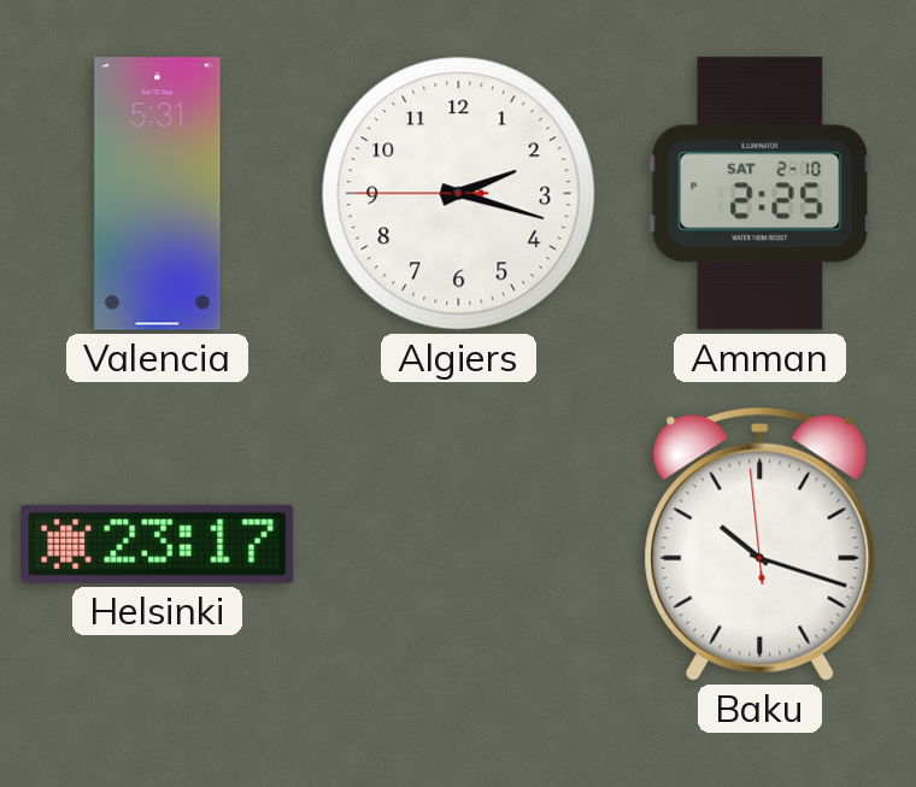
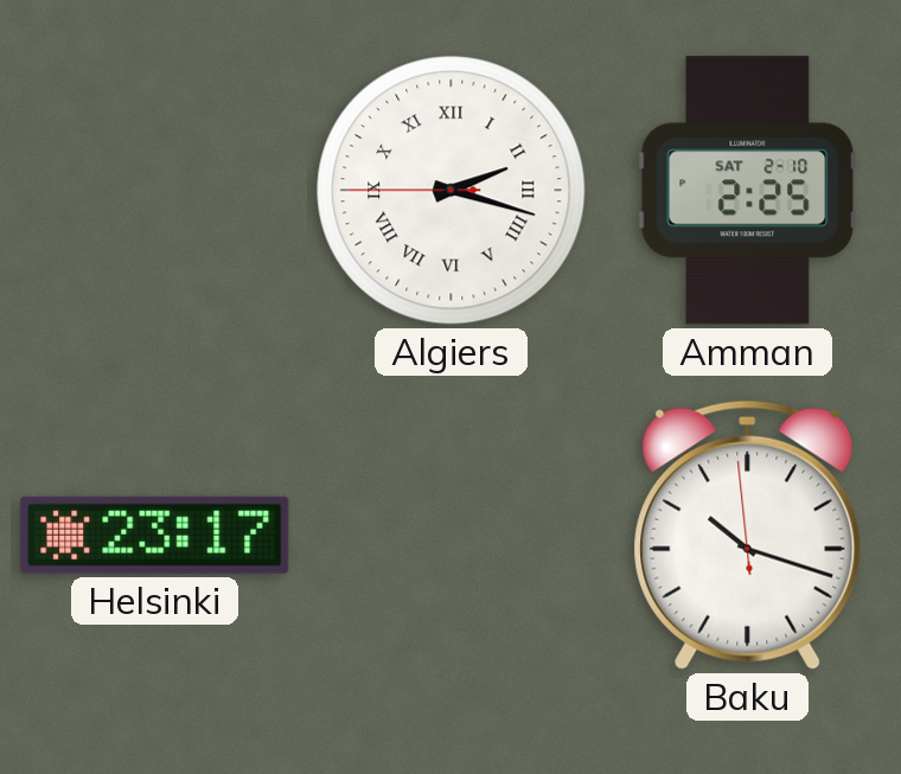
Valencia: 5:31 -> none
Algiers numerals: Arabic -> Roman
